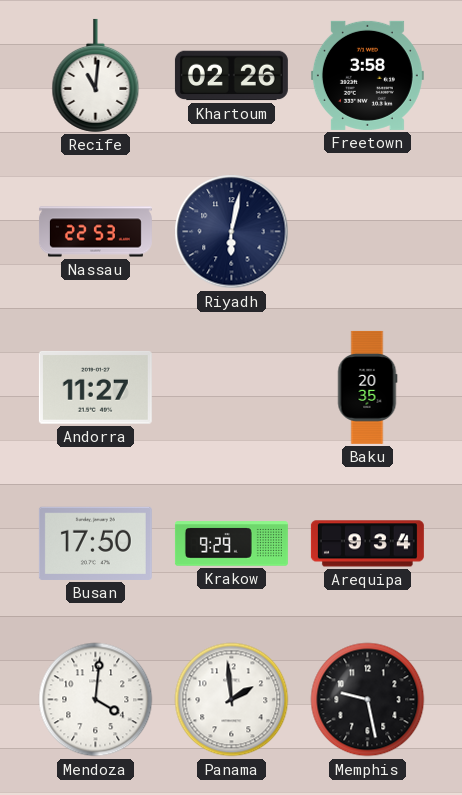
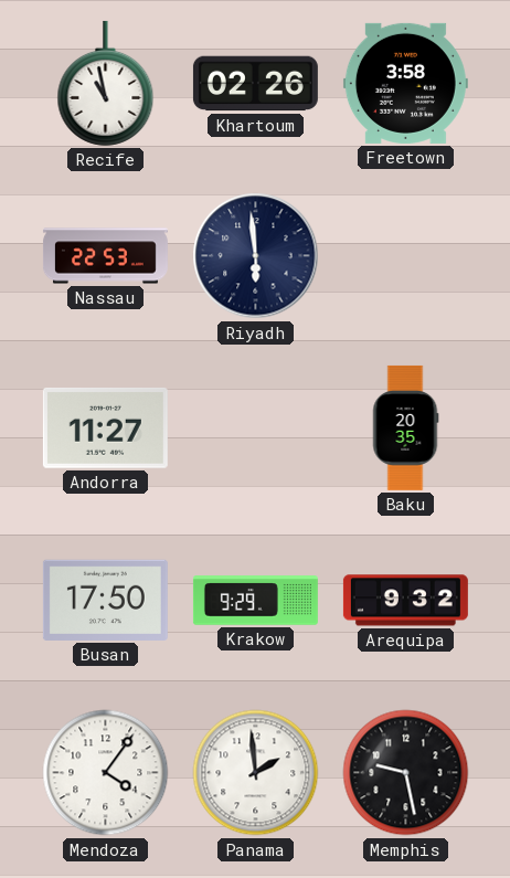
Recife: 11:01 -> 10:58
Riyadh: 6:02 -> 5:59
Arequipa: 9:34 -> 9:32
Mendoza: 4:01 -> 4:06
